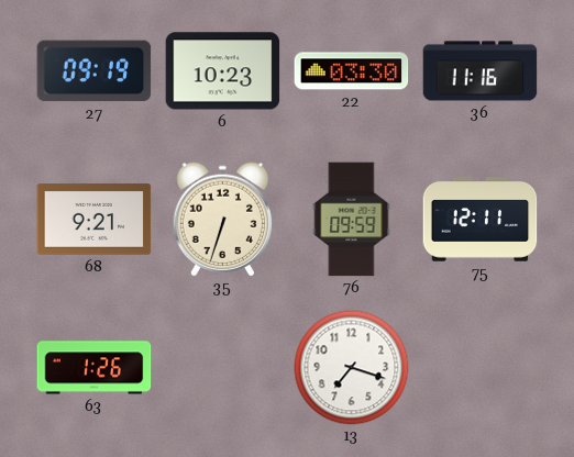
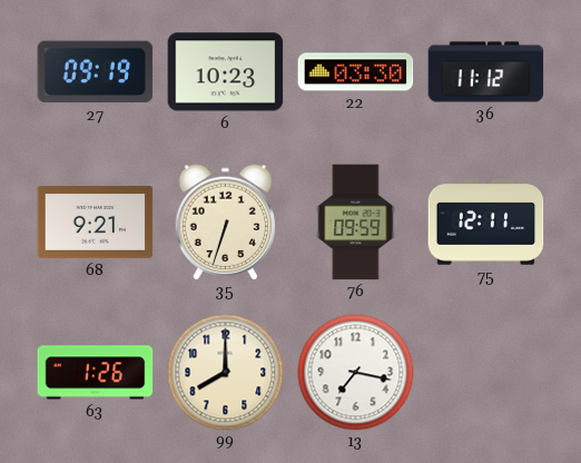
36: 11:16 -> 11:12
99: none -> 8:00
13: 7:18 -> 7:17
